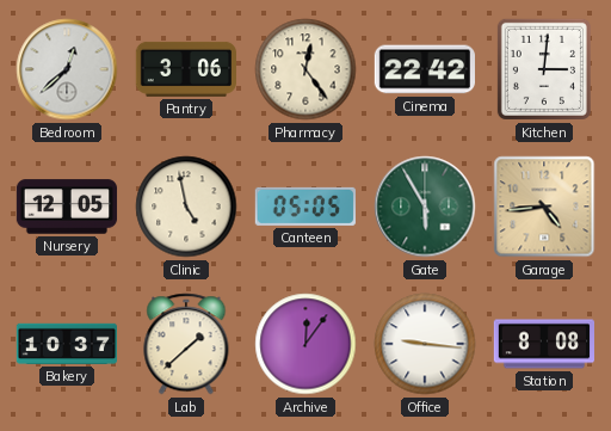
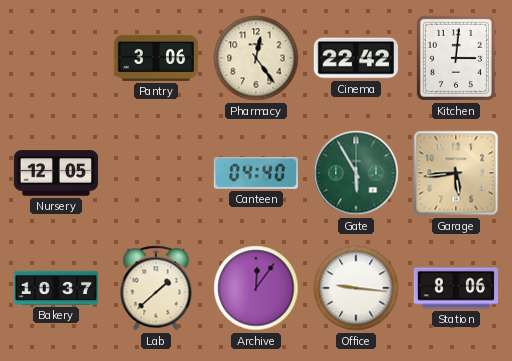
Bedroom: 12:38 -> none
Clinic: 4:58 -> none
Canteen: 05:05 -> 04:40
Garage: 4:44 -> 5:44
Station: 8:08 -> 8:06
